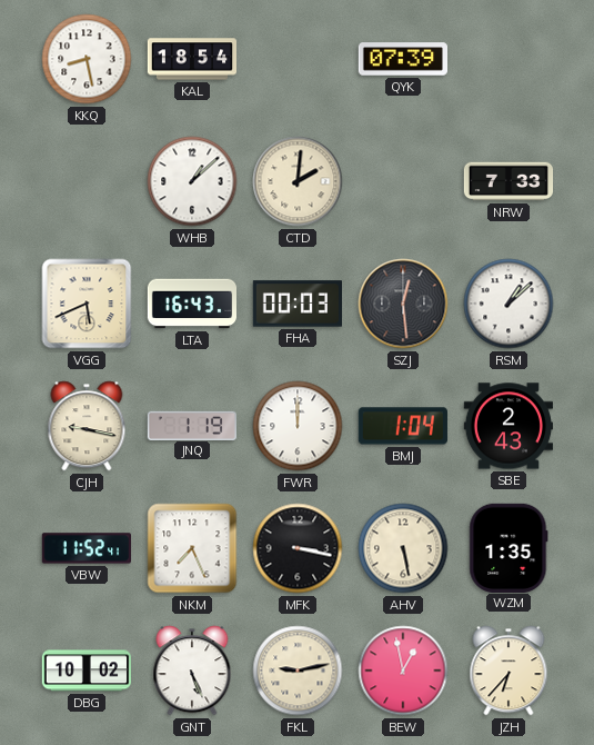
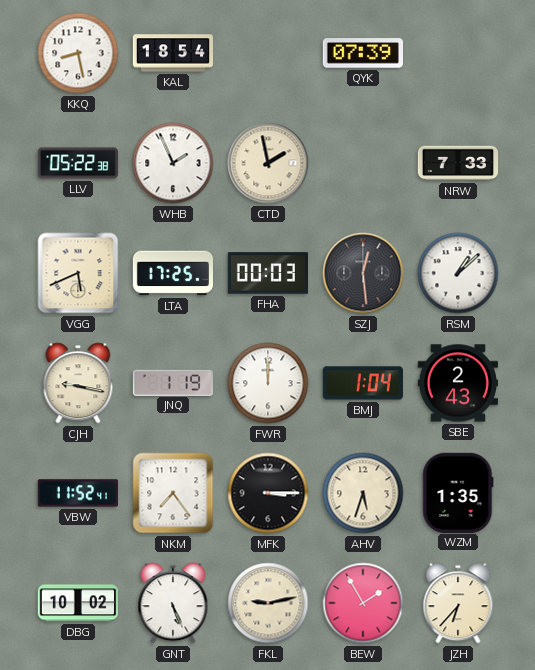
LLV: none -> 05:22
WHB: 1:08 -> 1:56
CTD: 2:01 -> 1:58
LTA: 16:43 -> 17:25
NKM: 7:26 -> 7:24
MFK: 3:17 -> 3:15
AHV: 5:28 -> 5:33
BEW: 12:58 -> 1:55
